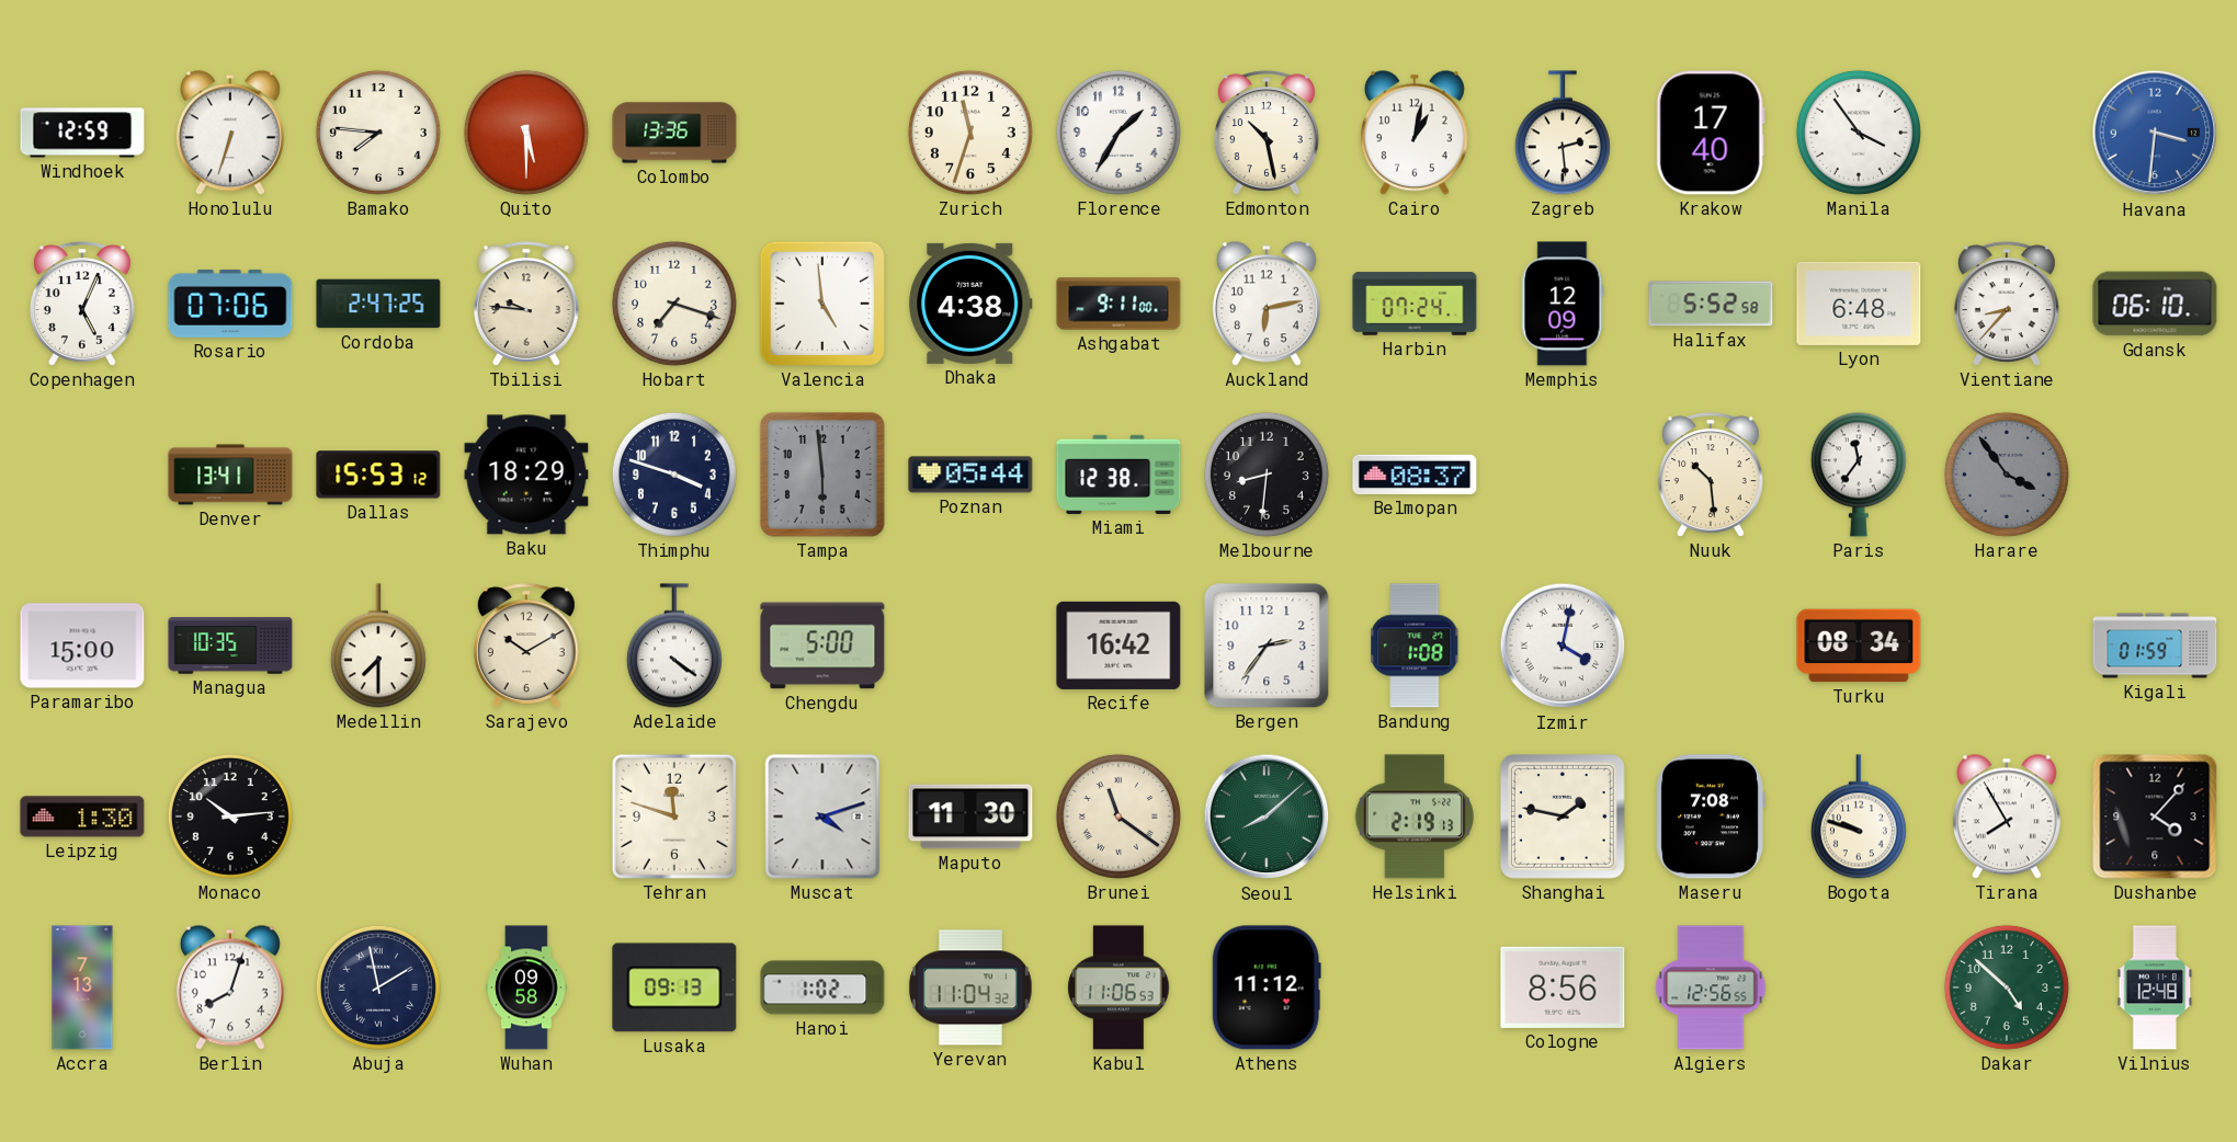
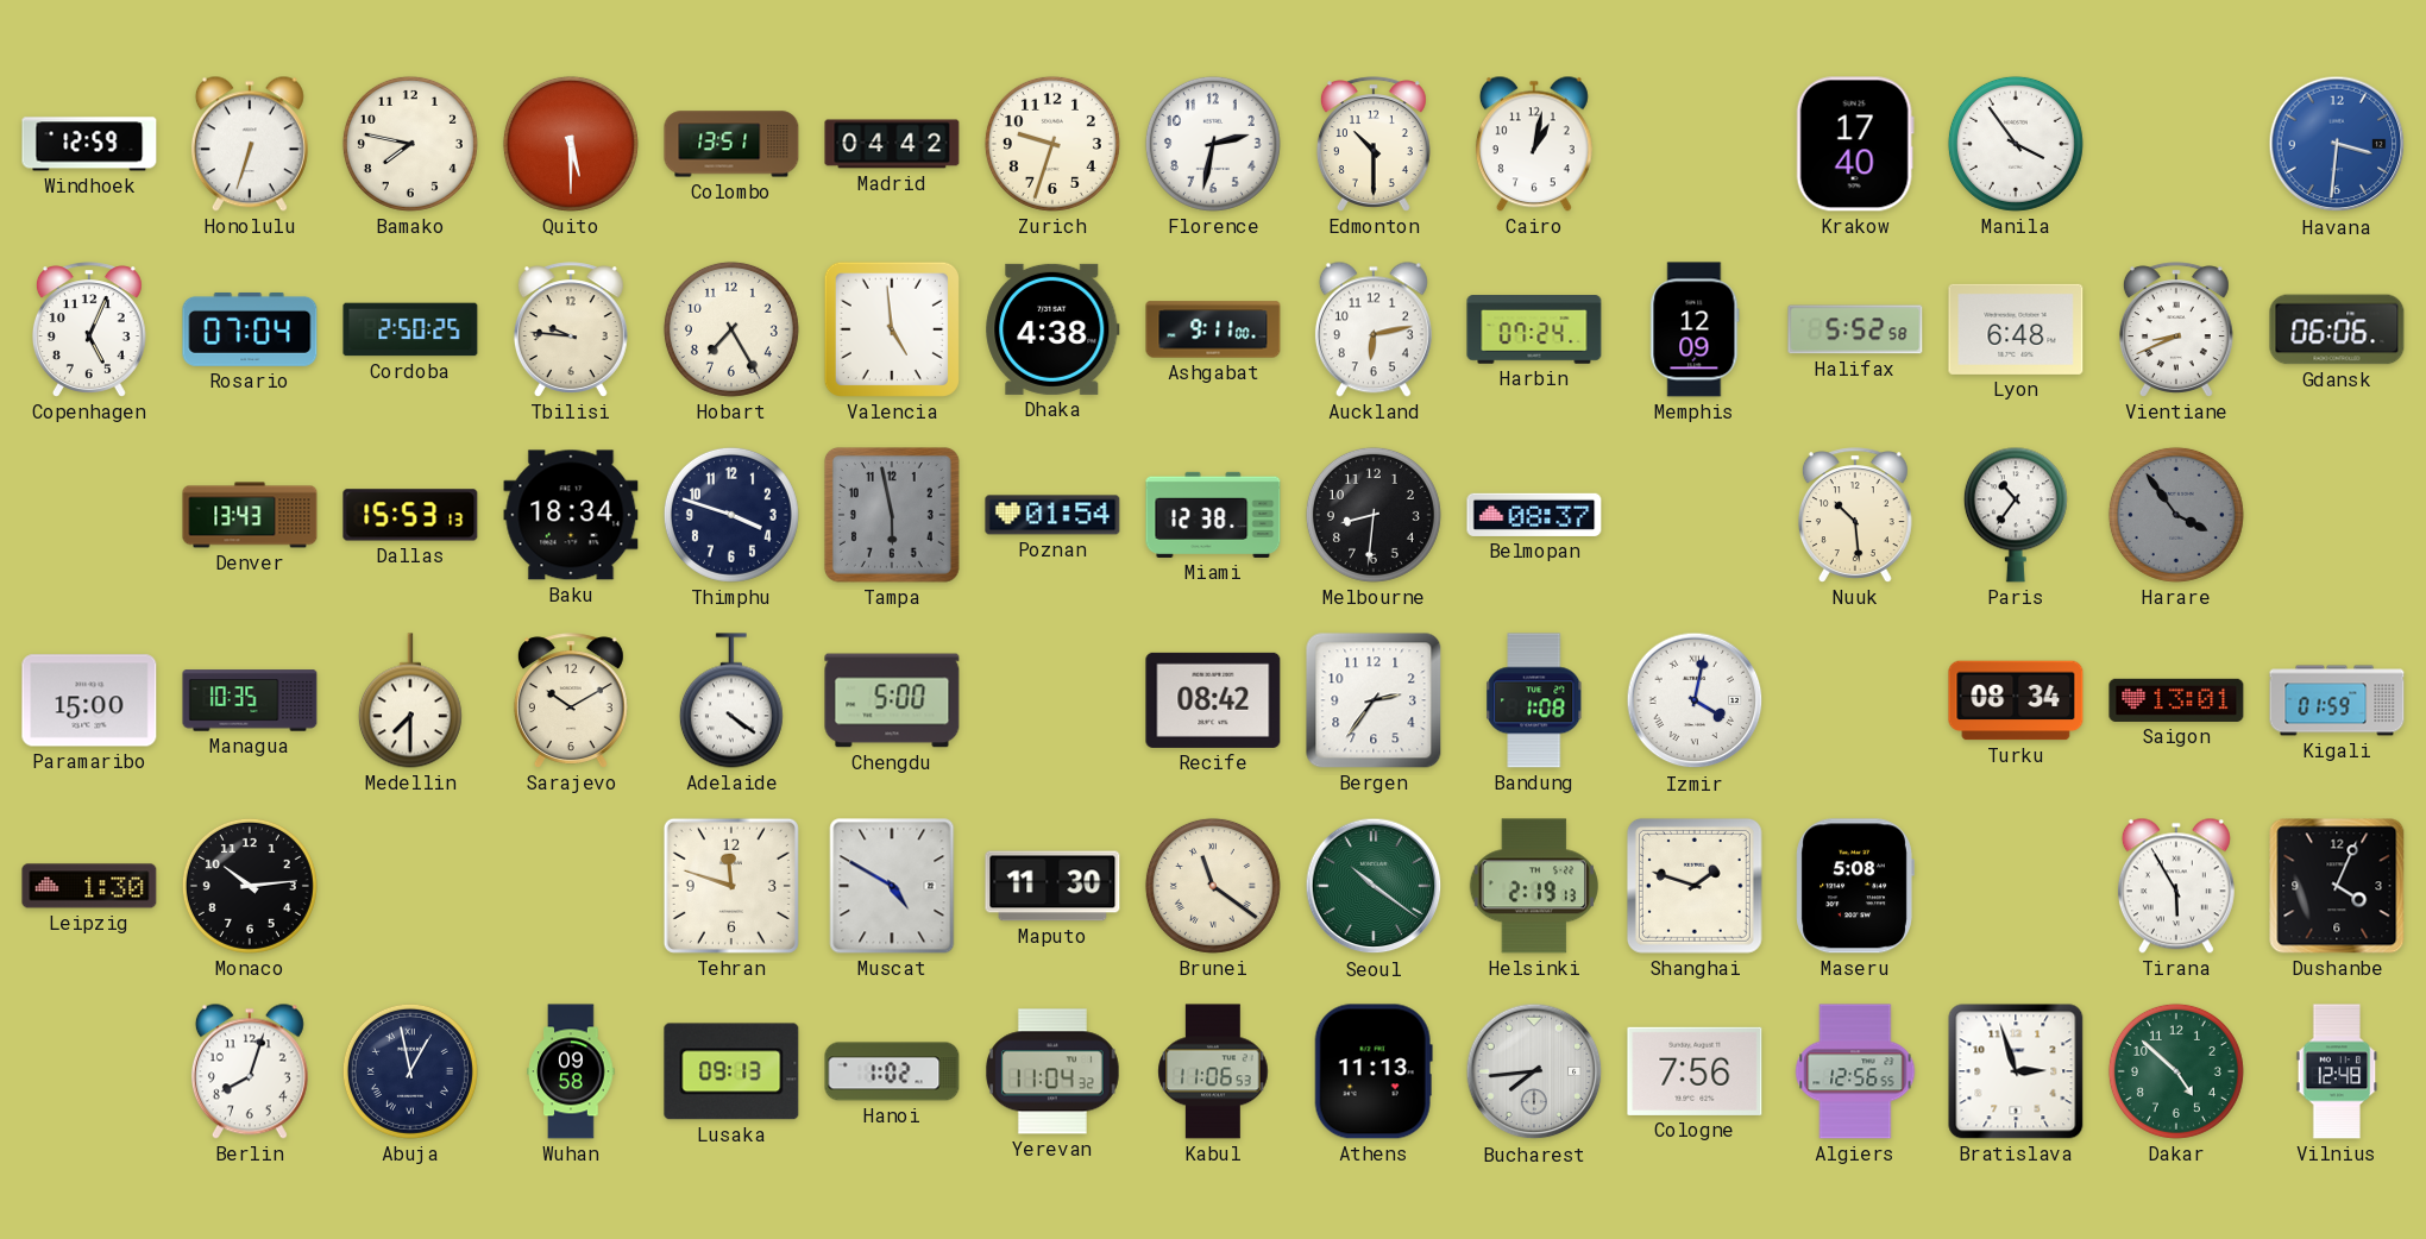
Bamako: 7:46 -> 7:47
Colombo: 13:36 -> 13:51
Madrid: none -> 04:42
Zurich: 11:33 -> 9:33
Florence: 1:35 -> 2:32
Edmonton: 10:28 -> 10:30
Zagreb: 2:29 -> none
Rosario: 07:06 -> 07:04
Cordoba: 2:47 -> 2:50
Hobart: 7:18 -> 7:25
Vientiane: 8:37 -> 8:41
Gdansk: 06:10 -> 06:06
Denver: 13:41 -> 13:43
Dallas: 15:53:12 -> 15:53:13
Baku: 18:29 -> 18:34
Tampa: 5:59 -> 5:58
Poznan: 05:44 -> 01:54
Paris: 11:36 -> 10:36
Recife: 16:42 -> 08:42
Saigon: none -> 13:01
Muscat: 4:12 -> 4:50
Seoul: 8:08 -> 10:21
Shanghai: 1:47 -> 1:48
Maseru: 7:08 -> 5:08
Bogota: 9:48 -> none
Tirana: 7:55 -> 5:55
Dushanbe: 4:07 -> 4:04
Accra: 7:13 -> none
Abuja: 1:58 -> 12:58
Athens: 11:12 -> 11:13
Bucharest: none -> 7:44
Cologne: 8:56 -> 7:56
Bratislava: none -> 2:57
